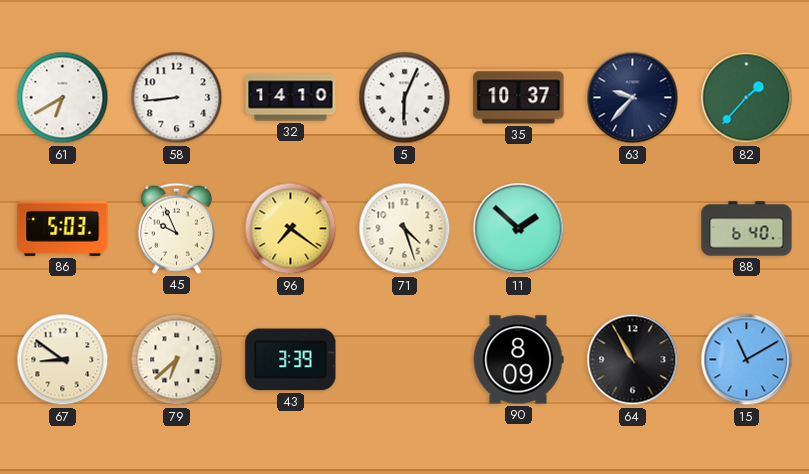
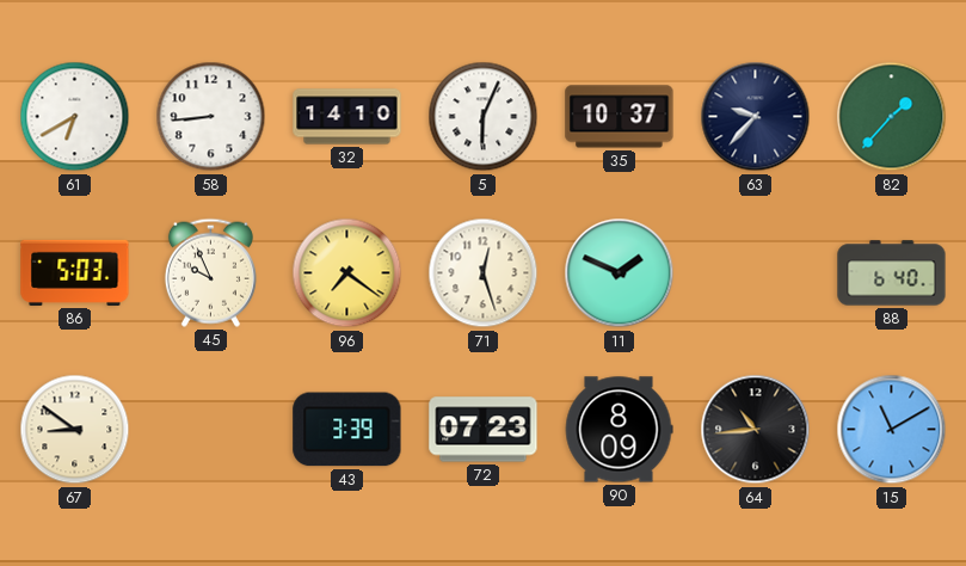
71: 4:27 -> 12:27
11: 1:52 -> 1:49
79: 6:38 -> none
72: none -> 07:23
64: 10:55 -> 10:44
